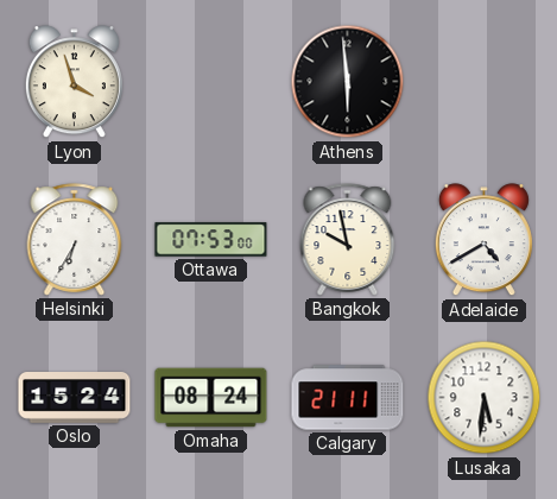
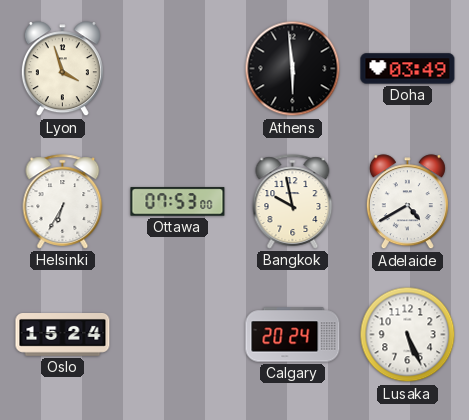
Doha: none -> 03:49
Omaha: 08:24 -> none
Calgary: 21:11 -> 20:24
Lusaka: 5:31 -> 5:26
